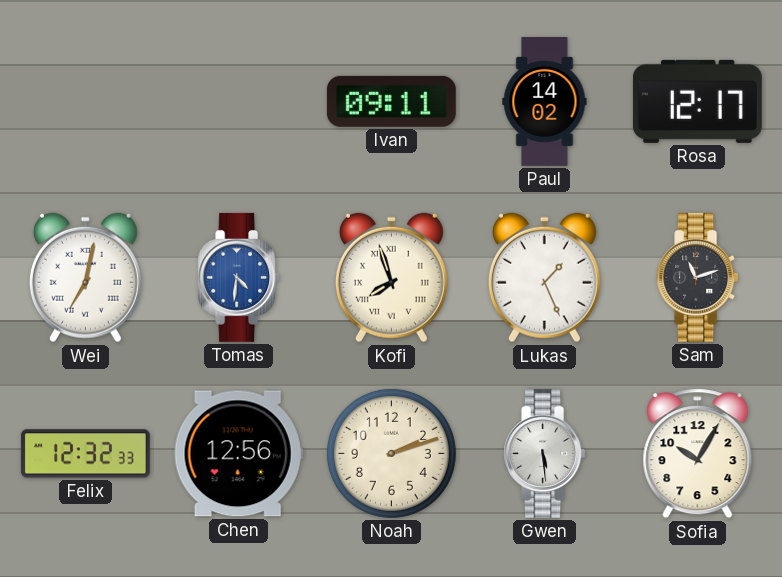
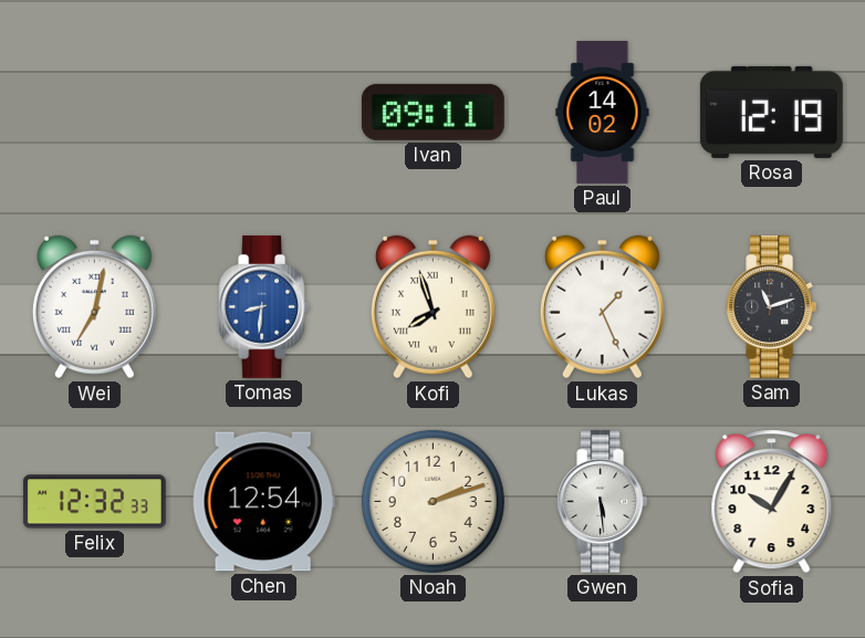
Rosa: 12:17 -> 12:19
Tomas: 4:31 -> 8:31
Chen: 12:56 -> 12:54
